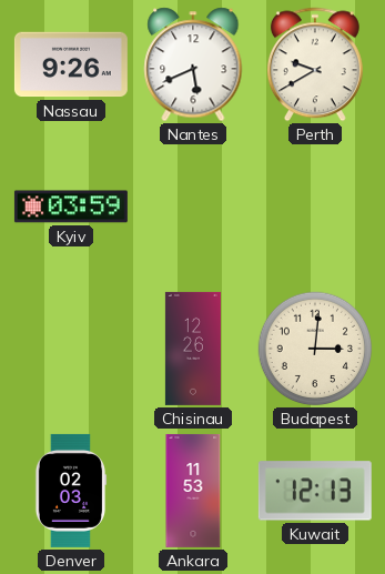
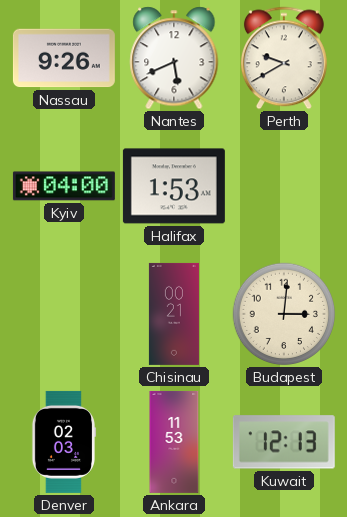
Kyiv: 03:59 -> 04:00
Halifax: none -> 1:53
Chisinau: 12:26 -> 00:21
